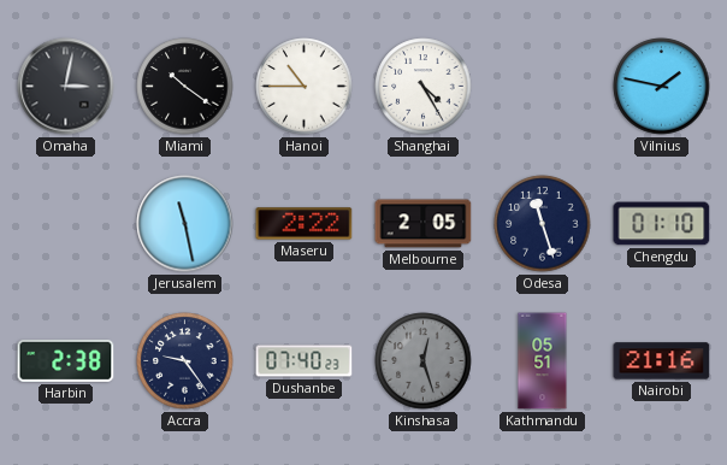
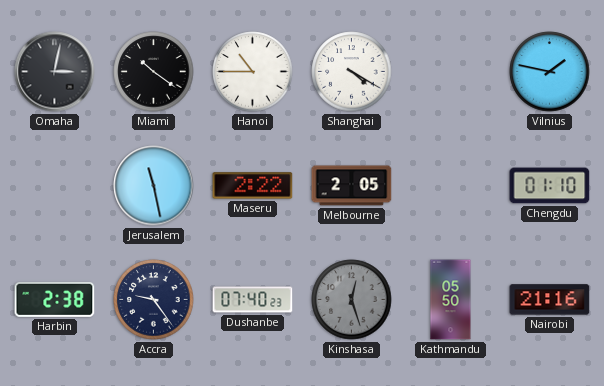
Shanghai: 4:25 -> 4:20
Odesa: 11:27 -> none
Kathmandu: 05:51 -> 05:50
